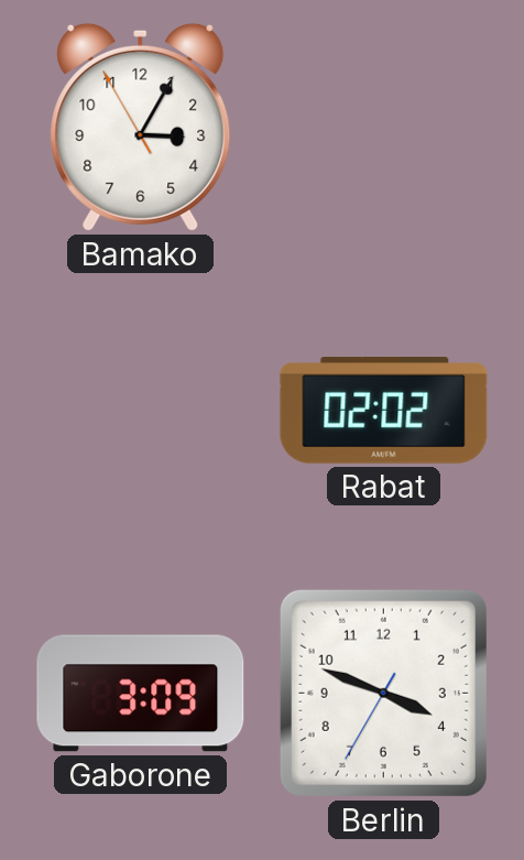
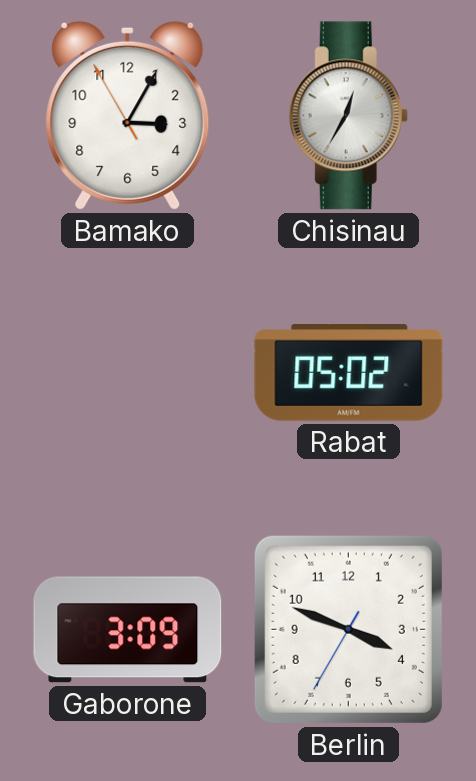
Chisinau: none -> 12:35
Rabat: 02:02 -> 05:02
